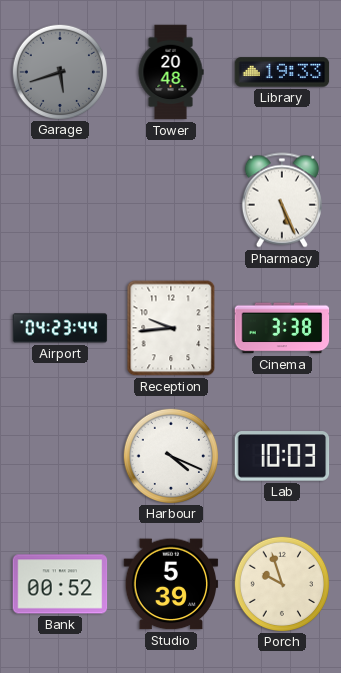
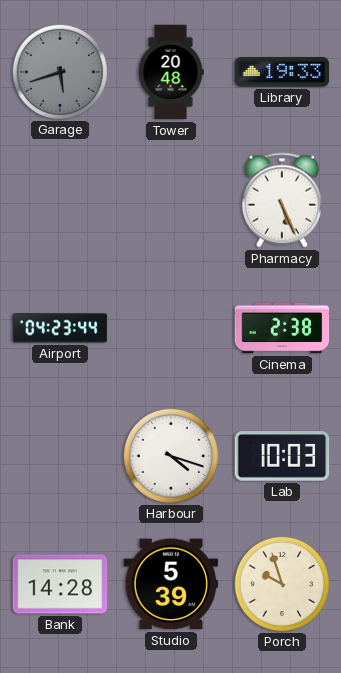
Reception: 9:44 -> none
Cinema: 3:38 -> 2:38
Harbour: 4:19 -> 4:18
Bank: 00:52 -> 14:28
